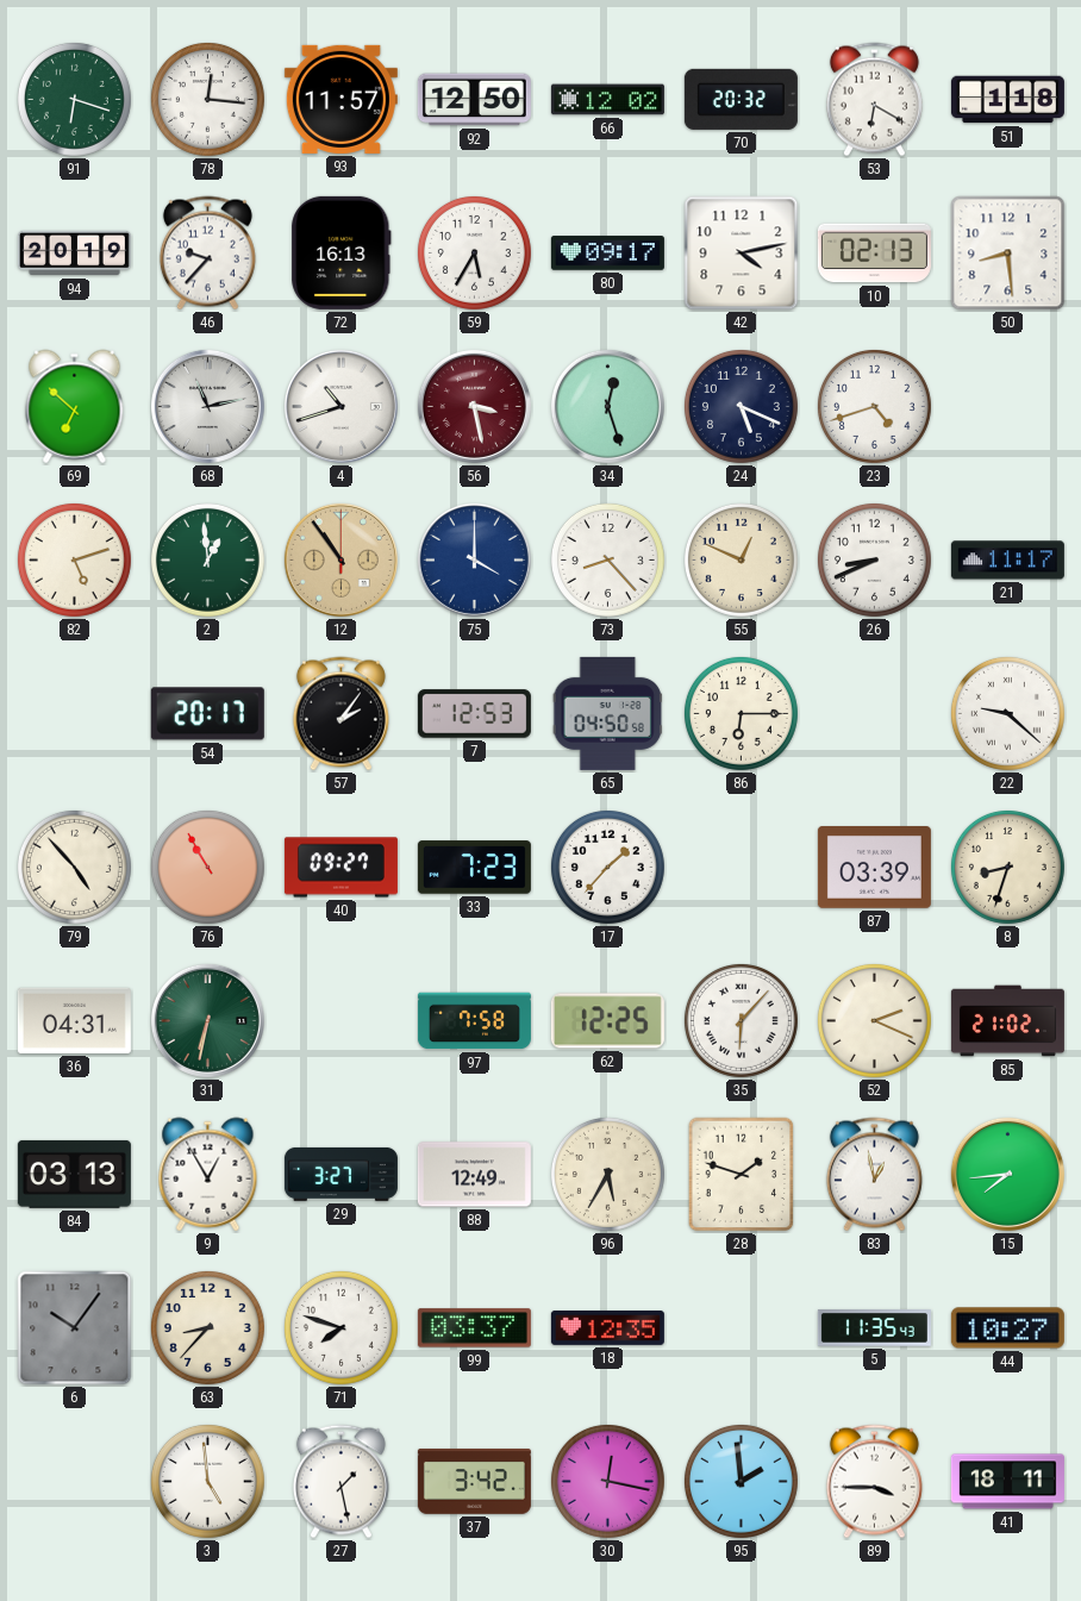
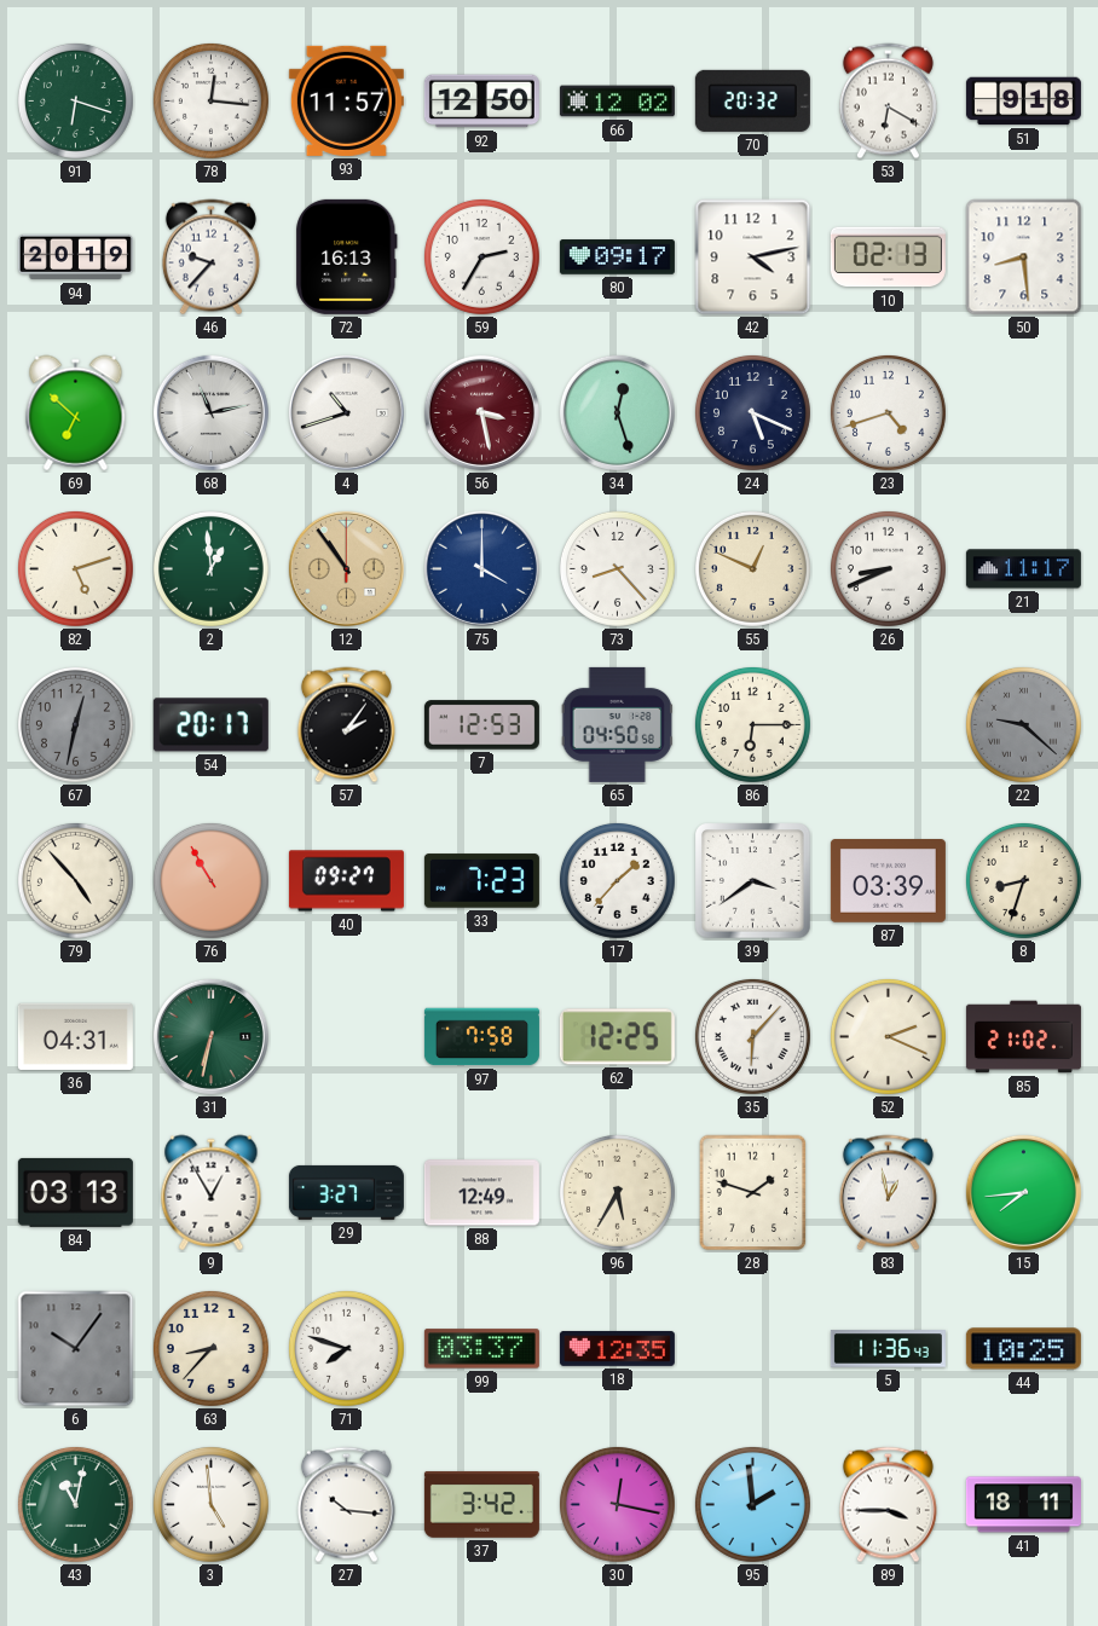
51: 1:18 -> 9:18
59: 5:35 -> 2:35
67: none -> 12:32
22 dial: white -> grey
39: none -> 3:39
5: 11:35 -> 11:36
44: 10:27 -> 10:25
43: none -> 11:02
27: 1:28 -> 10:16
